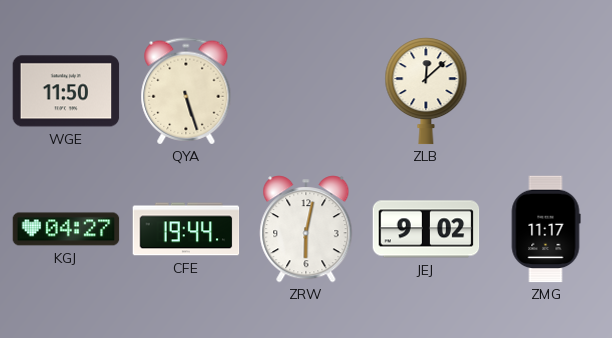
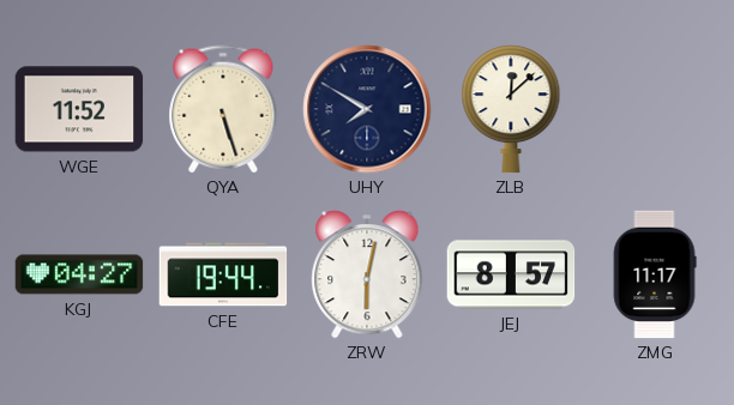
WGE: 11:50 -> 11:52
UHY: none -> 7:50
JEJ: 9:02 -> 8:57
